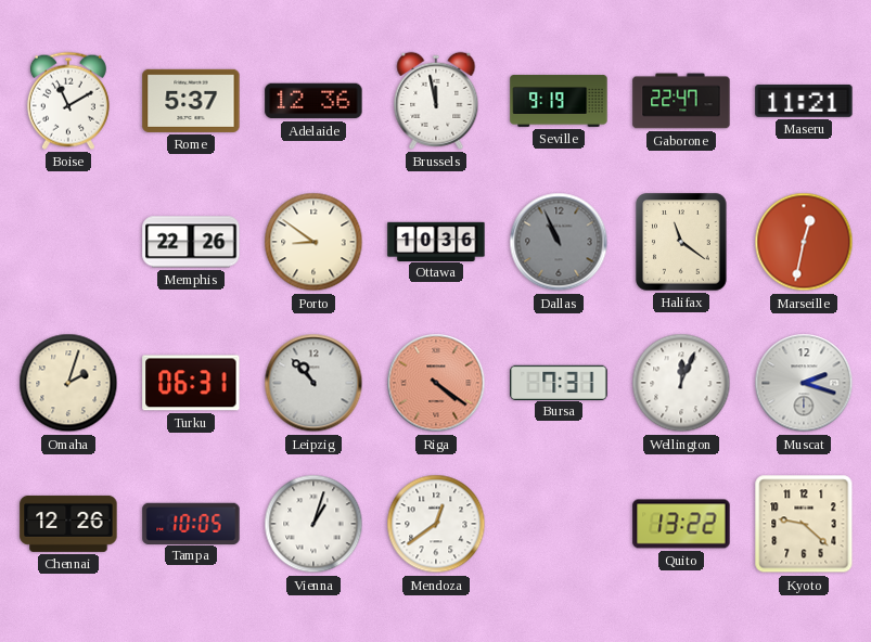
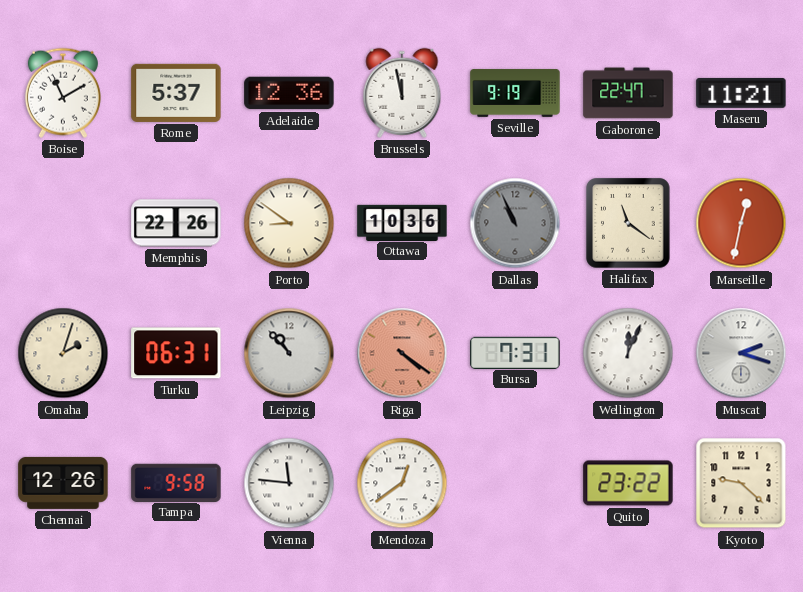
Tampa: 10:05 -> 9:58
Vienna: 1:03 -> 11:46
Quito: 13:22 -> 23:22
